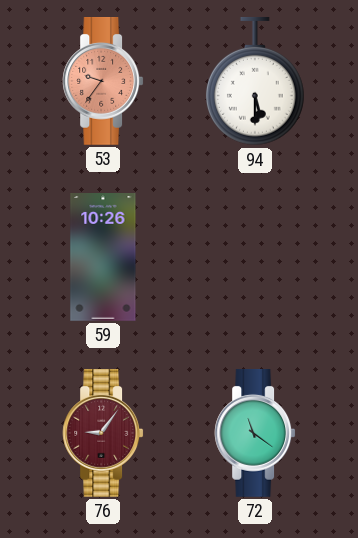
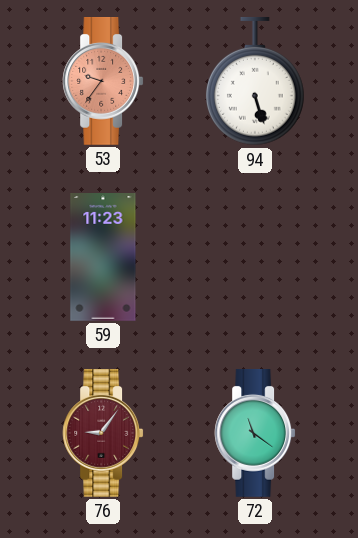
94: 5:30 -> 5:27
59: 10:26 -> 11:23
